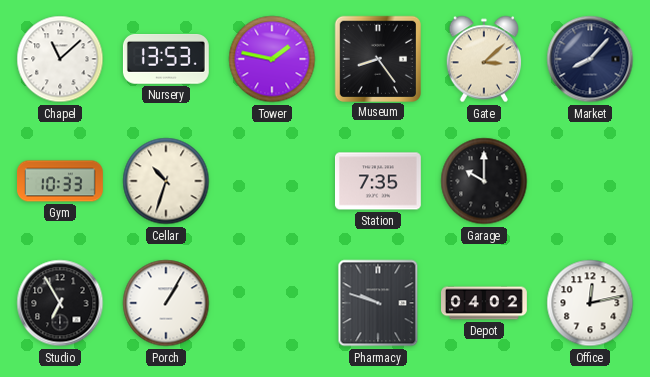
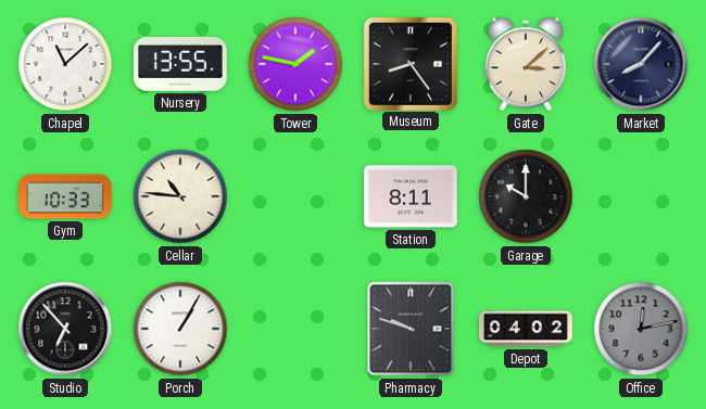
Nursery: 13:53 -> 13:55
Cellar: 10:33 -> 10:46
Station: 7:35 -> 8:11
Studio: 6:55 -> 6:53
Office dial: white -> grey
